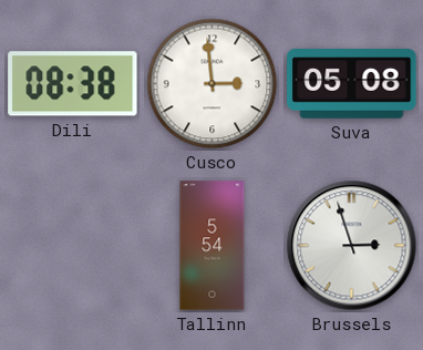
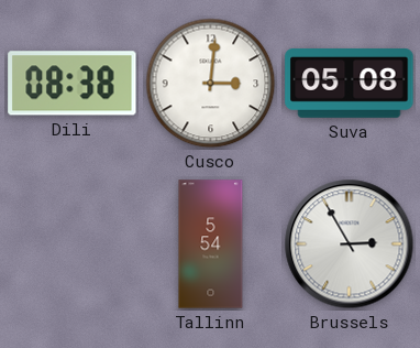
Cusco: 2:59 -> 3:01
Brussels: 2:57 -> 2:55
